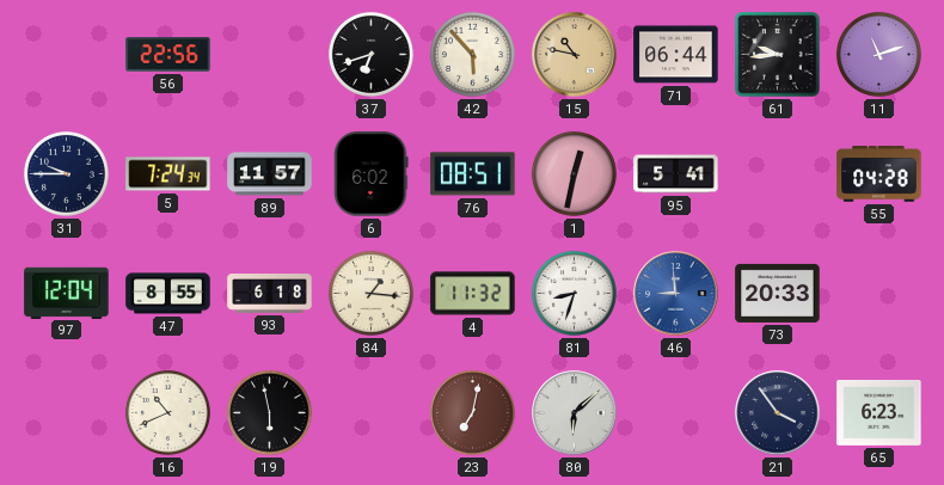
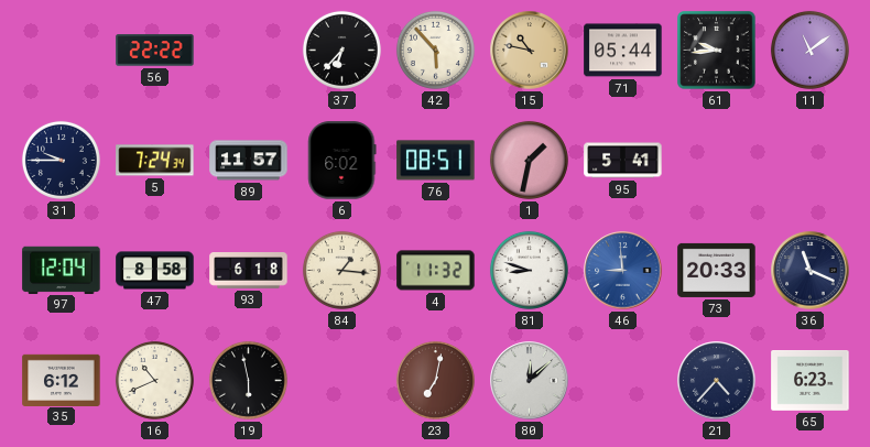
56: 22:56 -> 22:22
37: 6:42 -> 6:37
71: 06:44 -> 05:44
11: 11:12 -> 11:09
1: 12:32 -> 1:32
55: 04:28 -> none
47: 8:55 -> 8:58
81: 8:33 -> 8:48
36: none -> 11:19
35: none -> 6:12
80: 6:08 -> 12:08
21: 3:54 -> 4:37
